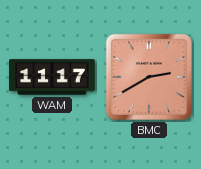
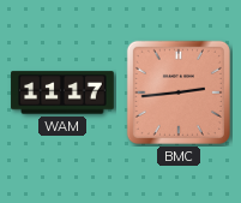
BMC: 2:40 -> 2:44
